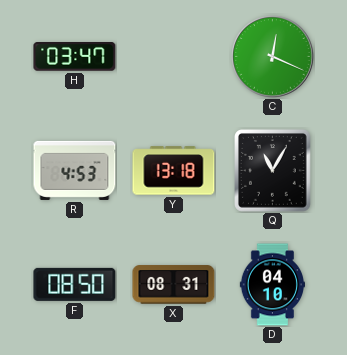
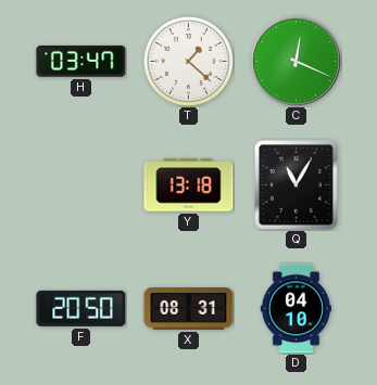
T: none -> 1:22
R: 4:53 -> none
F: 08:50 -> 20:50
